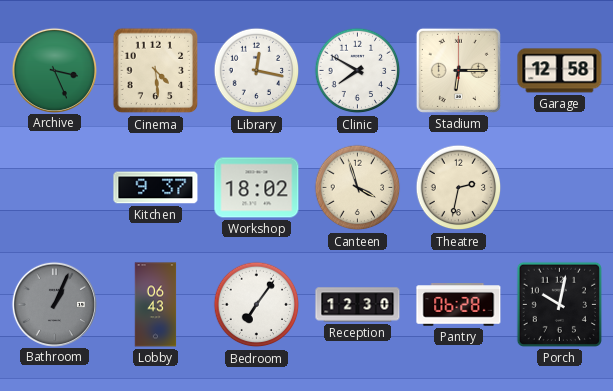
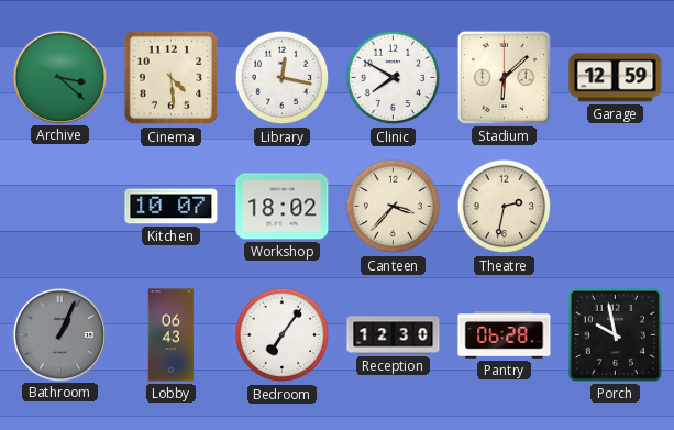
Archive: 3:26 -> 3:22
Stadium: 6:15 -> 6:08
Garage: 12:58 -> 12:59
Kitchen: 9:37 -> 10:07
Canteen: 3:57 -> 3:37
Porch: 10:02 -> 9:58
